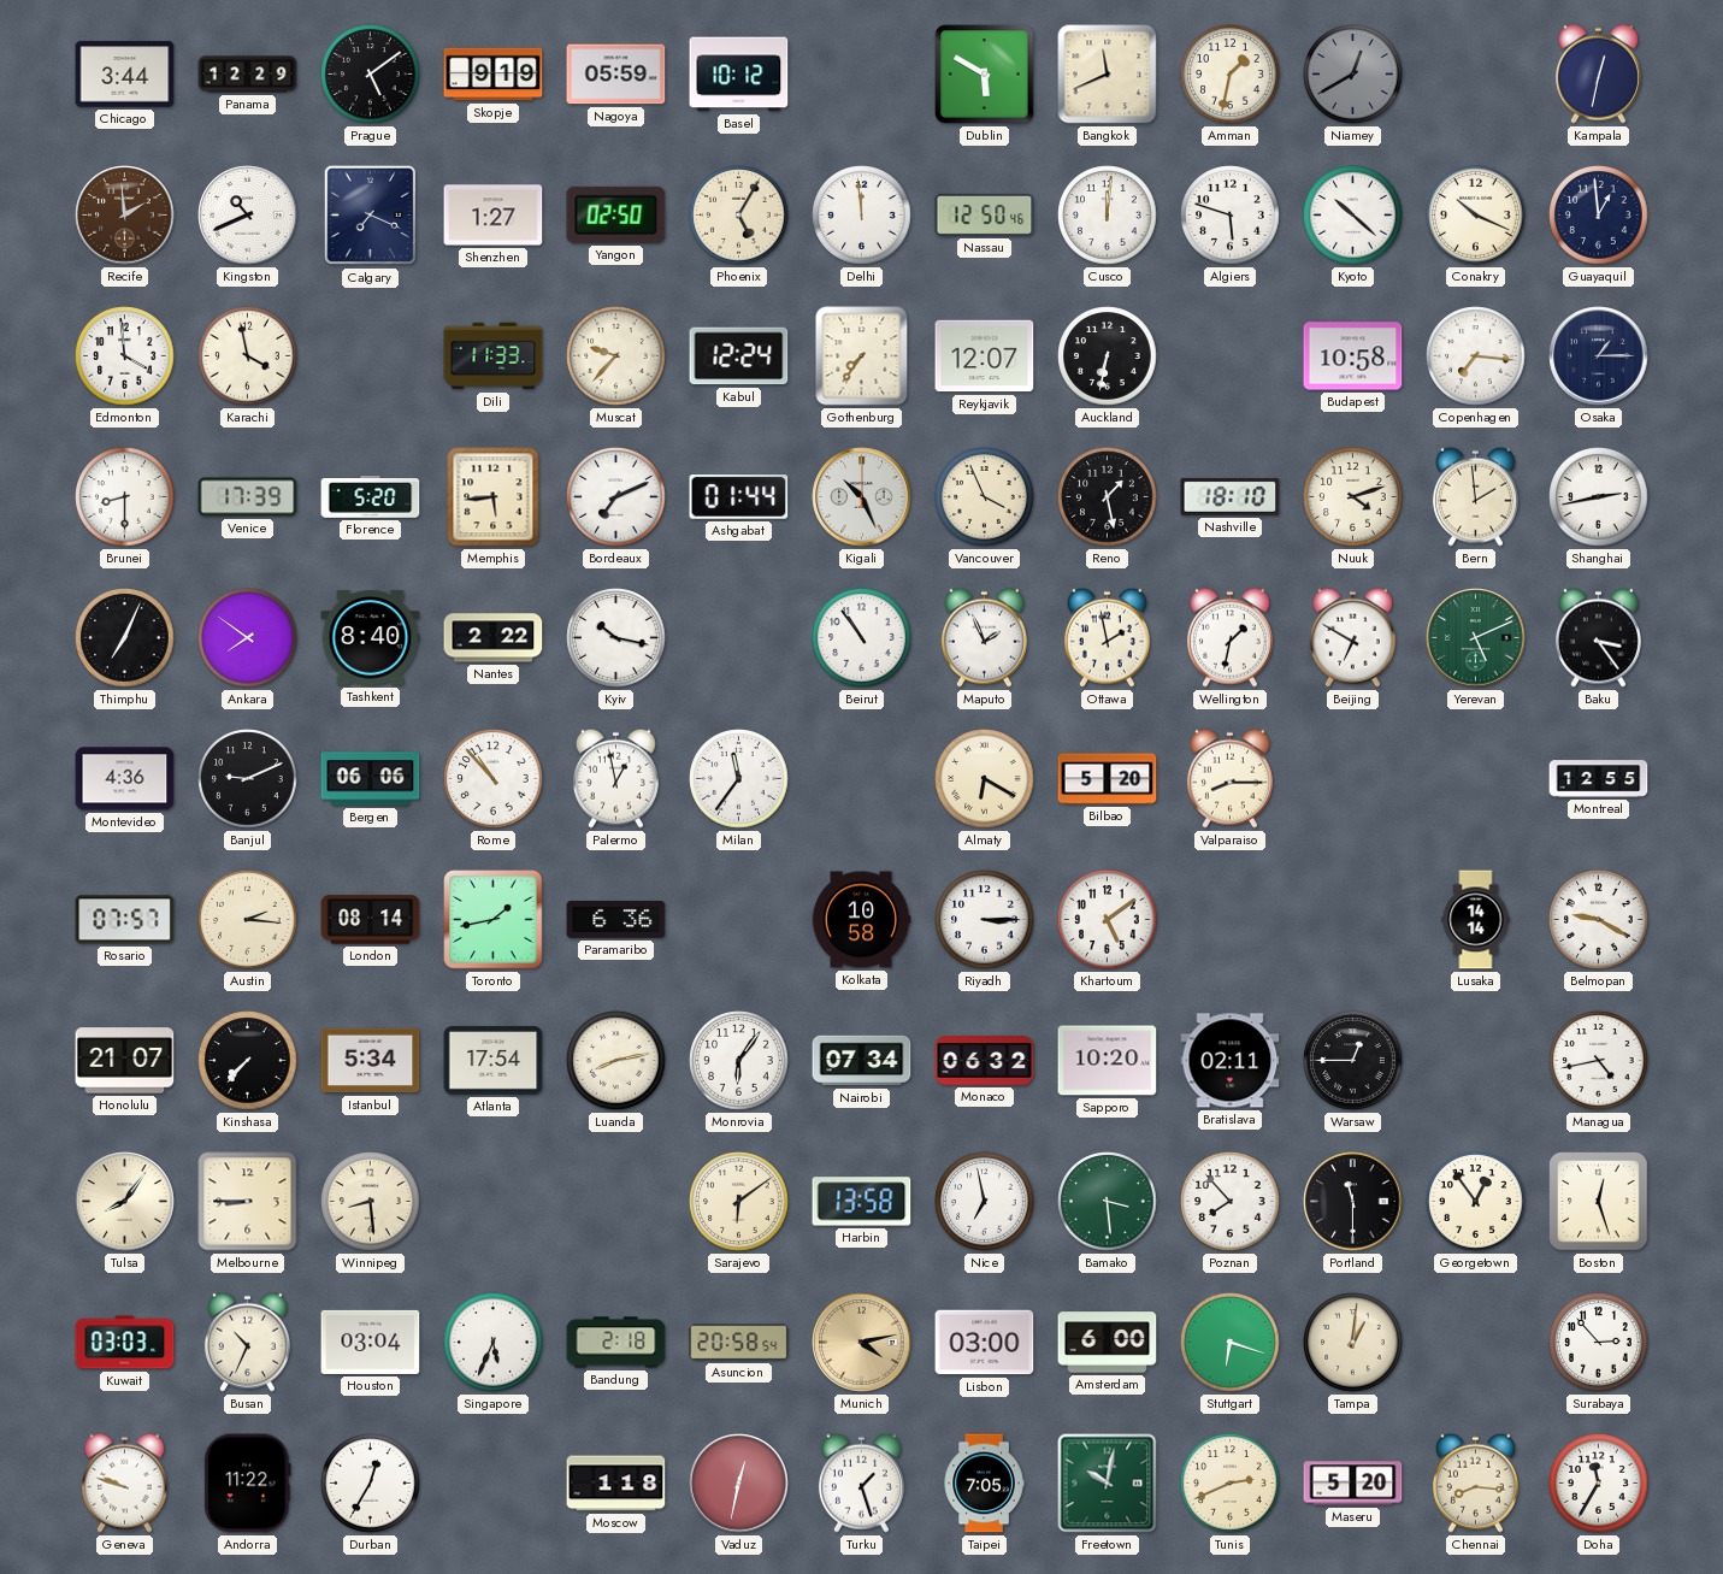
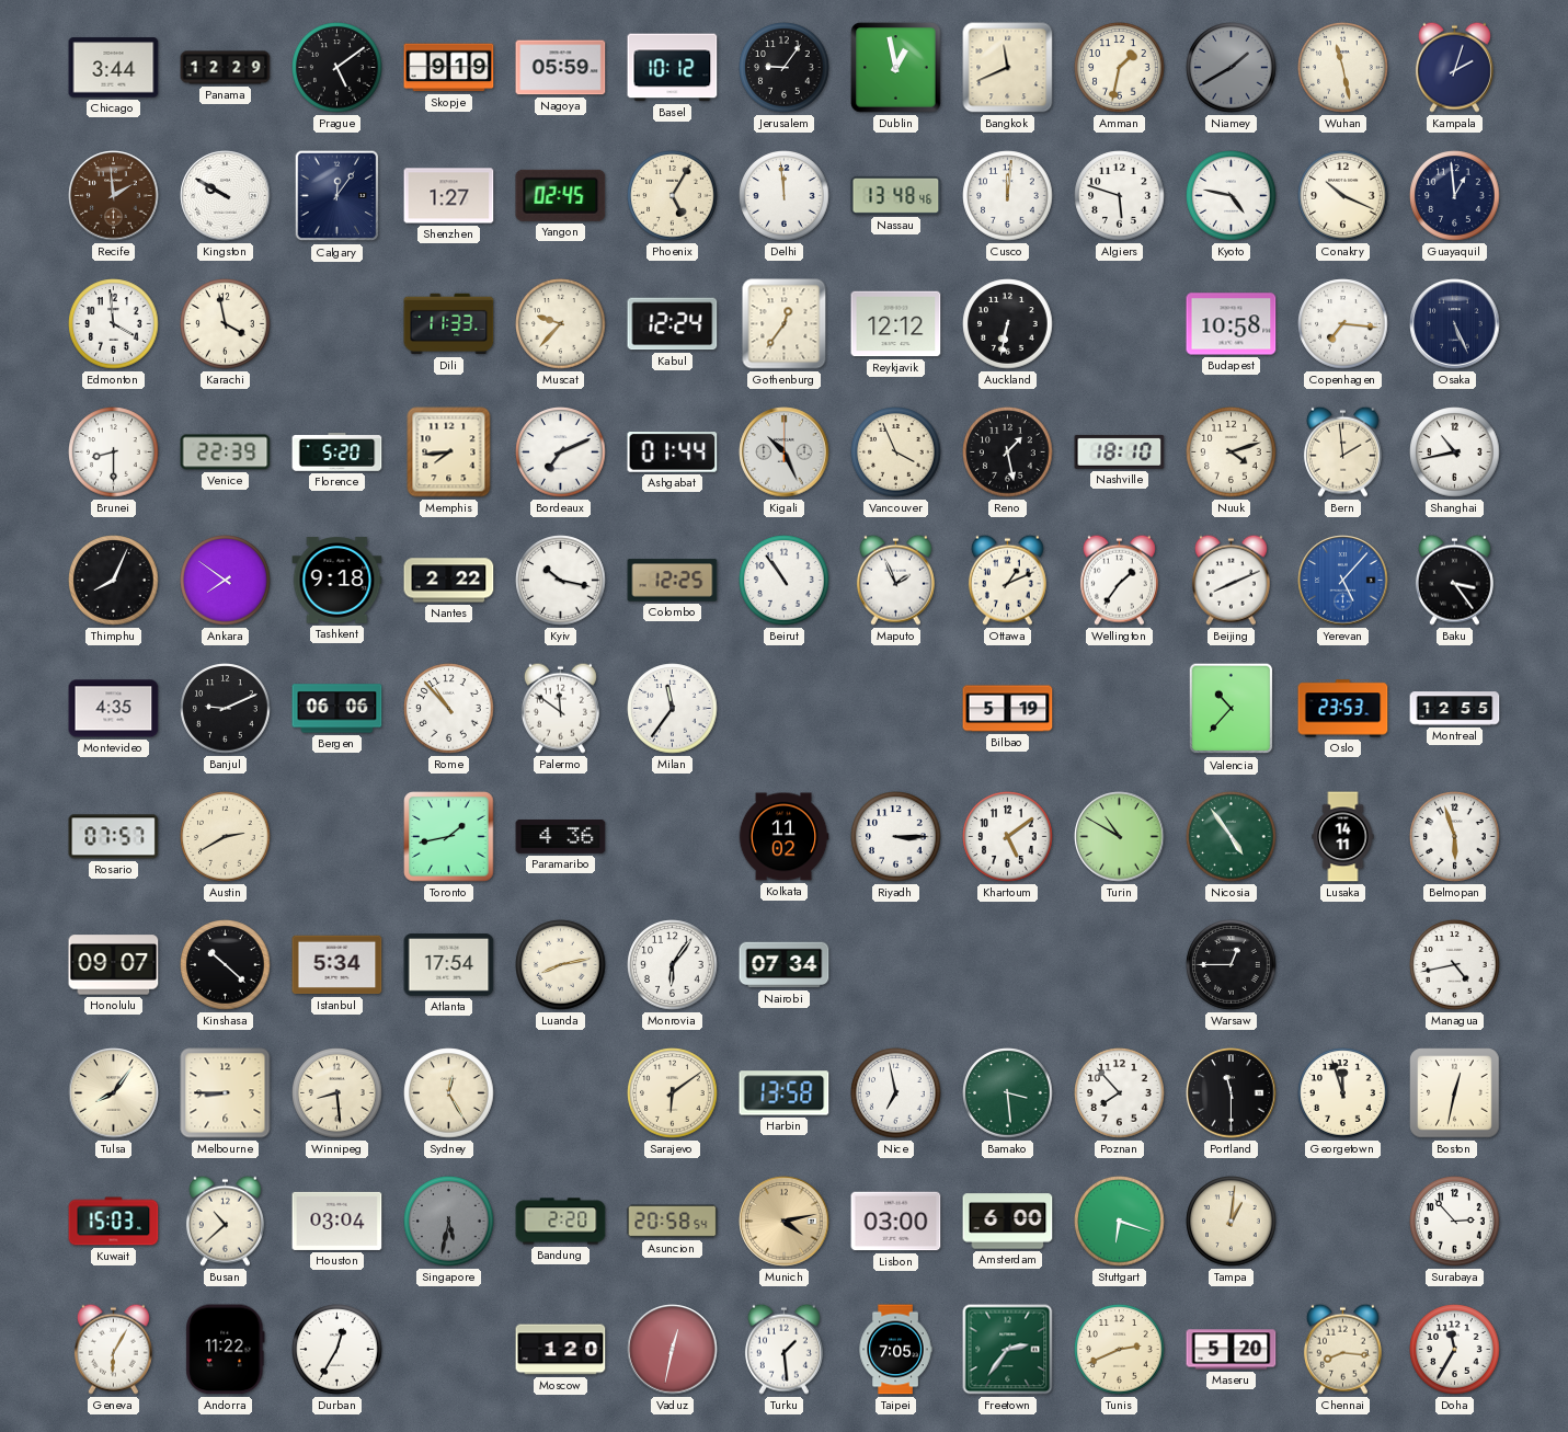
Jerusalem: none -> 9:06
Dublin: 5:50 -> 12:58
Niamey: 12:40 -> 1:40
Wuhan: none -> 11:28
Kampala: 12:32 -> 2:03
Kingston: 10:41 -> 9:50
Calgary: 7:19 -> 12:06
Yangon: 02:50 -> 02:45
Nassau: 12:50 -> 13:48
Kyoto: 10:22 -> 4:47
Gothenburg: 7:36 -> 12:36
Reykjavik: 12:07 -> 12:12
Osaka: 1:15 -> 5:26
Venice: 17:39 -> 22:39
Memphis: 5:44 -> 7:44
Shanghai: 2:43 -> 10:43
Thimphu: 7:04 -> 8:04
Tashkent: 8:40 -> 9:18
Colombo: none -> 12:25
Ottawa: 1:58 -> 1:11
Wellington: 1:32 -> 1:36
Beijing: 6:50 -> 8:11
Yerevan: 5:11 -> 5:07
Yerevan dial: green -> blue
Montevideo: 4:36 -> 4:35
Palermo: 12:58 -> 11:51
Almaty: 6:20 -> none
Bilbao: 5:20 -> 5:19
Valparaiso: 8:15 -> none
Valencia: none -> 10:37
Oslo: none -> 23:53
Austin: 2:16 -> 2:40
London: 08:14 -> none
Paramaribo: 6:36 -> 4:36
Kolkata: 10:58 -> 11:02
Turin: none -> 10:50
Nicosia: none -> 4:54
Lusaka: 14:14 -> 14:11
Belmopan: 9:20 -> 5:57
Honolulu: 21:07 -> 09:07
Kinshasa: 7:37 -> 10:22
Monaco: 06:32 -> none
Sapporo: 10:20 -> none
Bratislava: 02:11 -> none
Sydney: none -> 12:25
Georgetown: 12:54 -> 11:57
Boston: 12:27 -> 12:32
Kuwait: 03:03 -> 15:03
Busan: 10:34 -> 10:38
Singapore: 5:34 -> 5:32
Singapore dial: white -> grey
Bandung: 2:18 -> 2:20
Geneva: 9:48 -> 6:05
Moscow: 1:18 -> 1:20
Turku: 1:27 -> 1:29
Freetown: 10:02 -> 2:36
